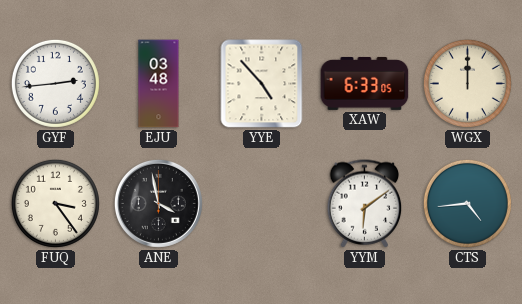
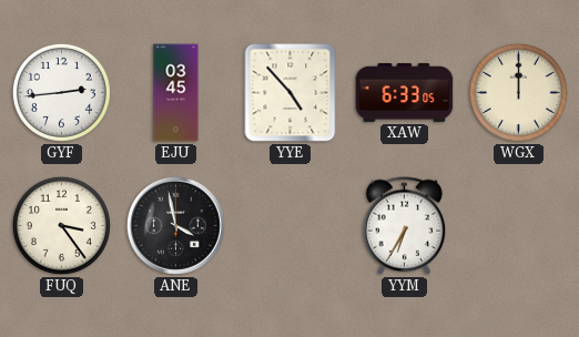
EJU: 03:48 -> 03:45
YYM: 6:09 -> 6:35
CTS: 4:44 -> none
